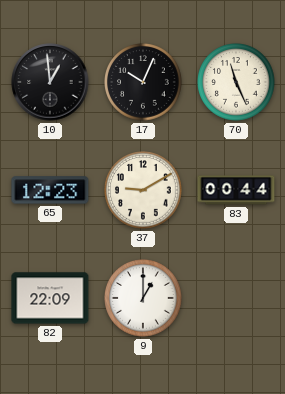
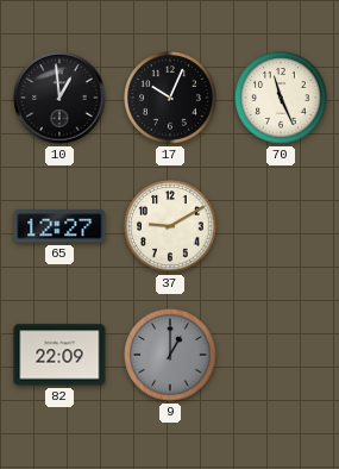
65: 12:23 -> 12:27
83: 00:44 -> none
9 dial: white -> grey
